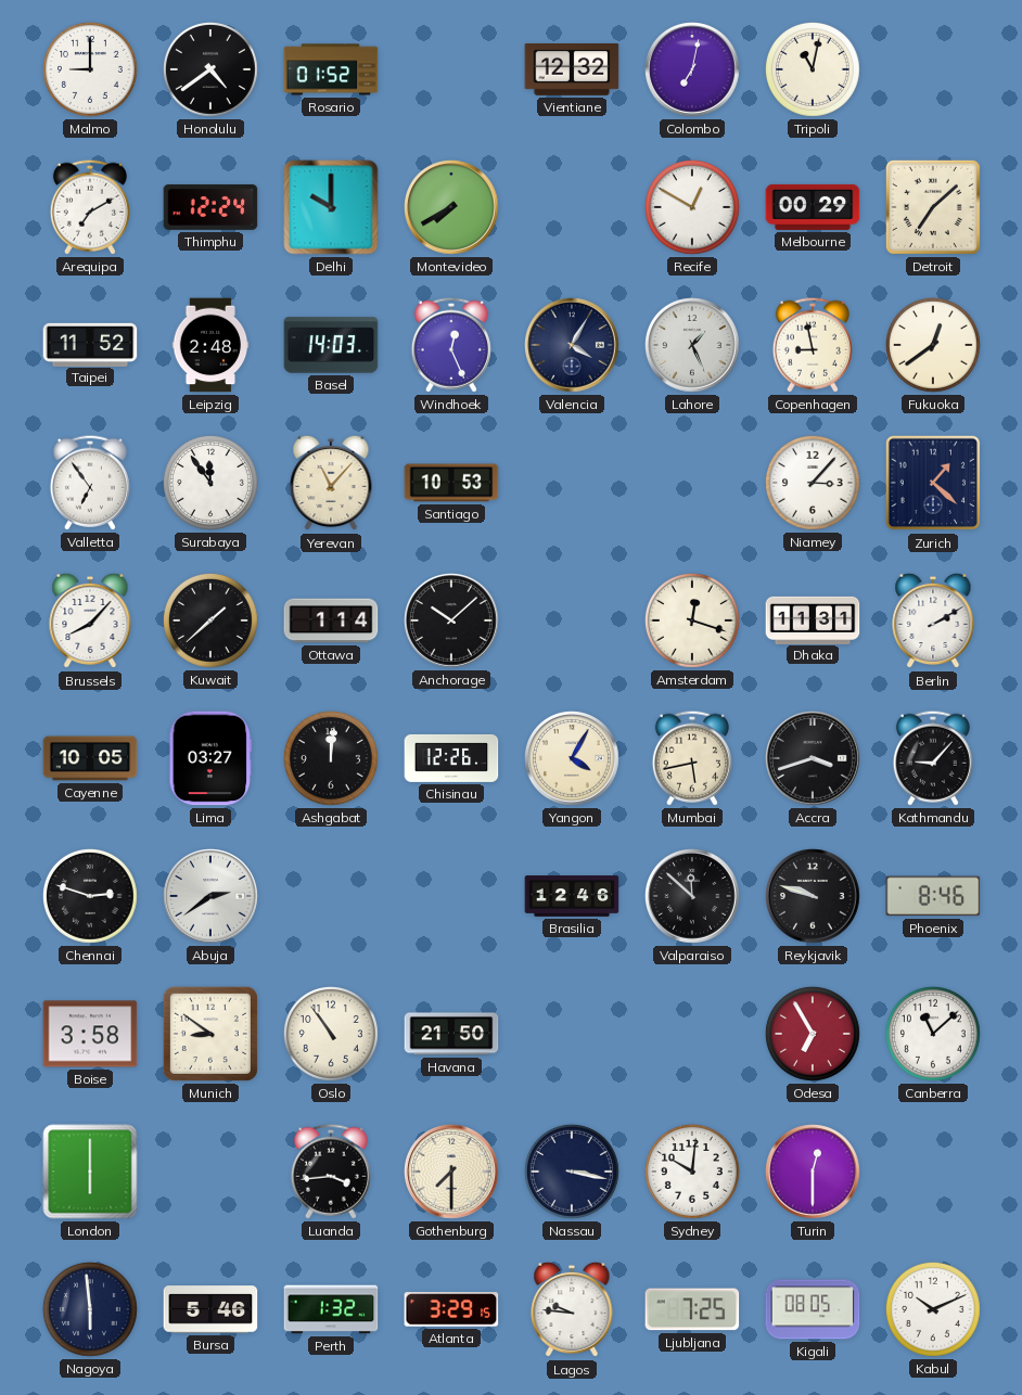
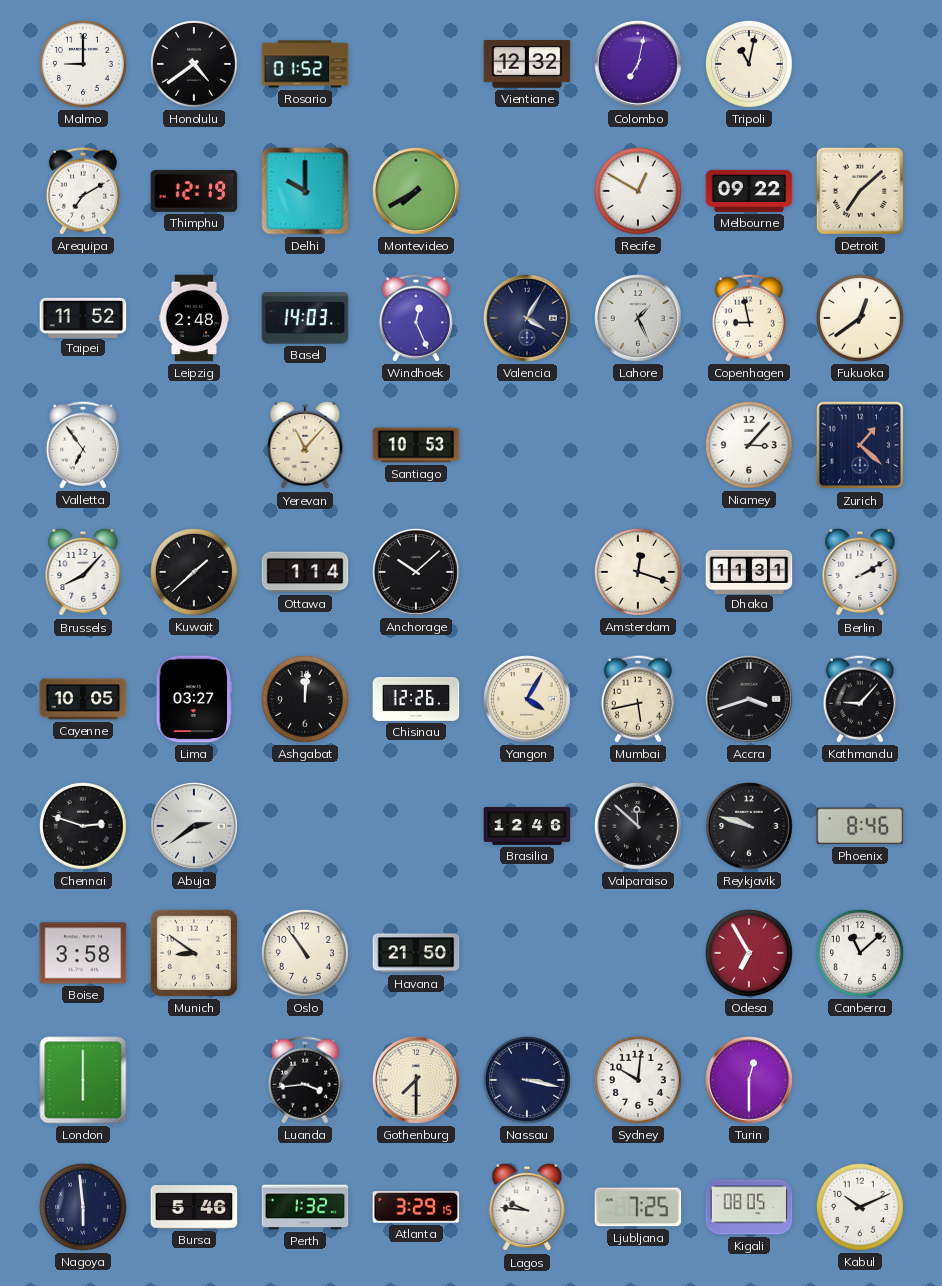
Thimphu: 12:24 -> 12:19
Melbourne: 00:29 -> 09:22
Surabaya: 11:54 -> none
